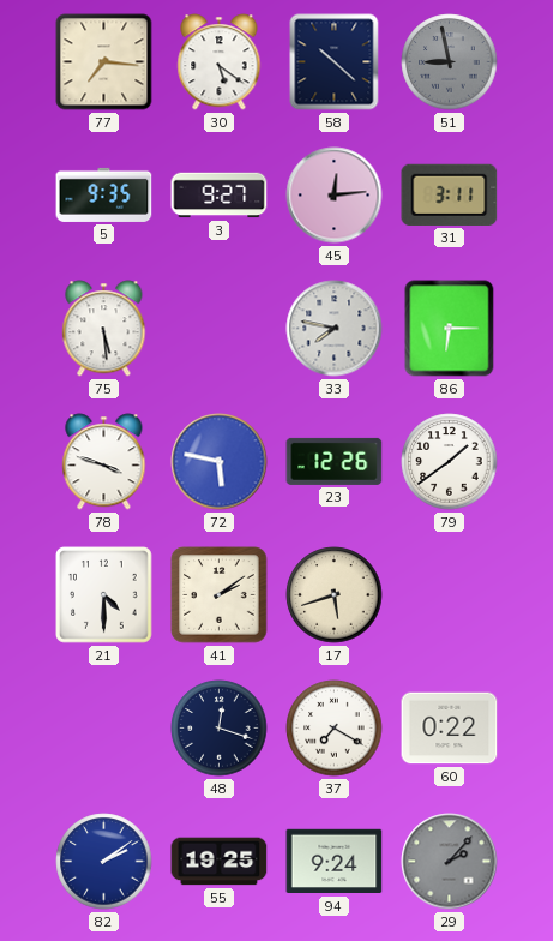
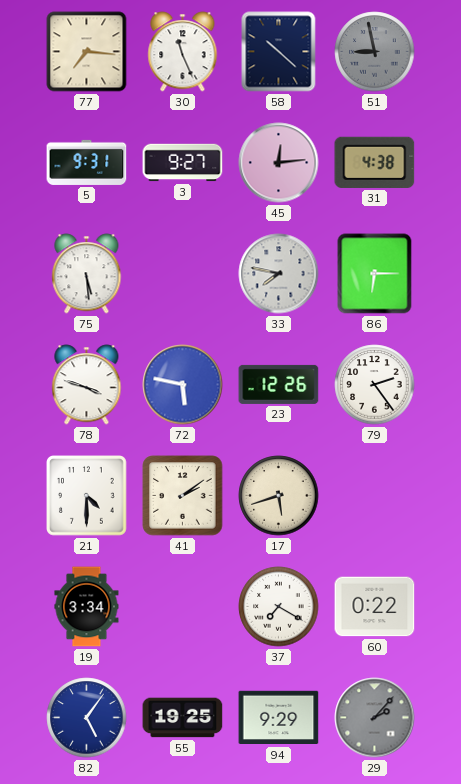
30: 5:21 -> 11:26
5: 9:35 -> 9:31
31: 3:11 -> 4:38
79: 1:39 -> 2:24
19: none -> 3:34
48: 12:18 -> none
82: 2:09 -> 5:06
94: 9:24 -> 9:29
